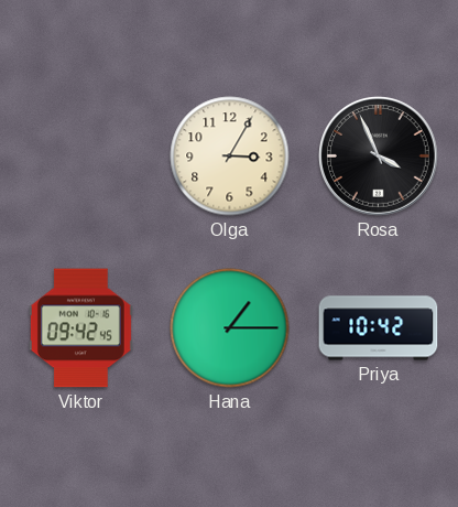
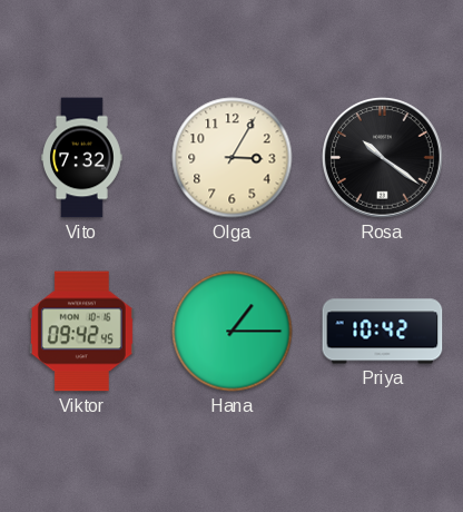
Vito: none -> 7:32
Rosa: 3:56 -> 10:21
